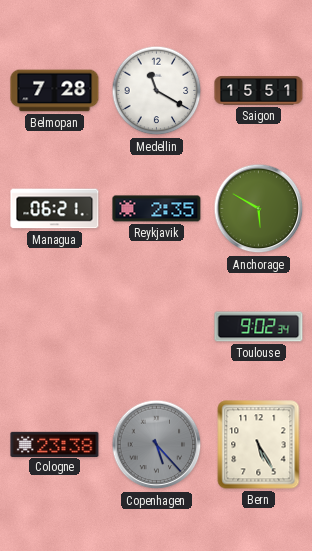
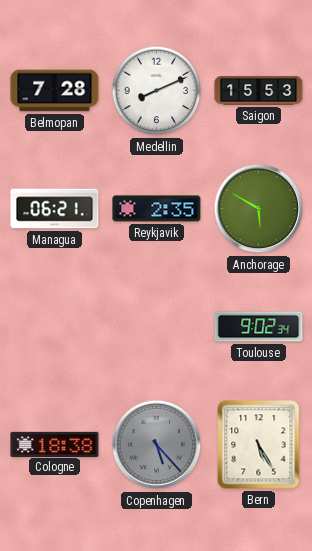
Medellin: 11:20 -> 8:11
Saigon: 15:51 -> 15:53
Cologne: 23:38 -> 18:38
